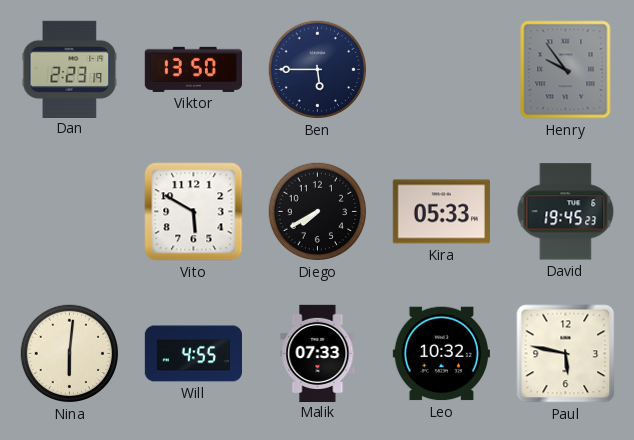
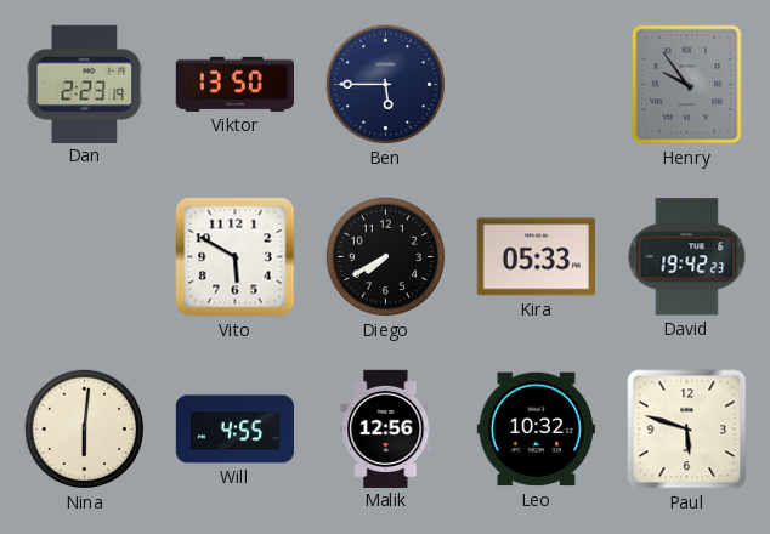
David: 19:45 -> 19:42
Malik: 07:33 -> 12:56
Paul: 5:47 -> 5:48
